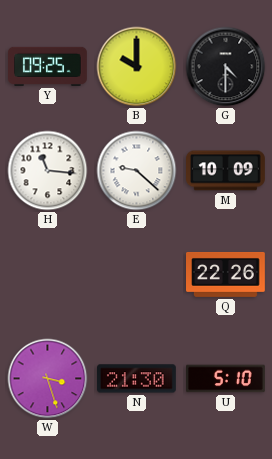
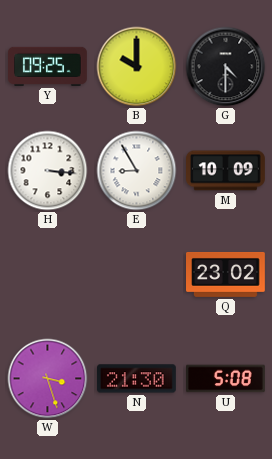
H: 11:16 -> 3:16
E: 9:22 -> 8:55
Q: 22:26 -> 23:02
U: 5:10 -> 5:08
